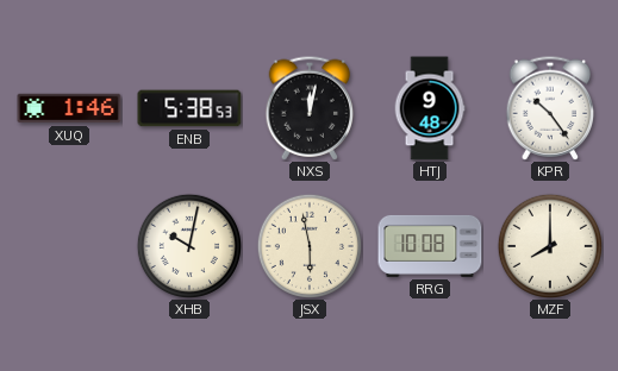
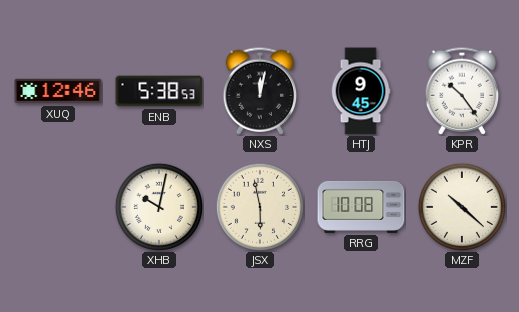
XUQ: 1:46 -> 12:46
HTJ: 9:48 -> 9:45
MZF: 8:00 -> 10:22
